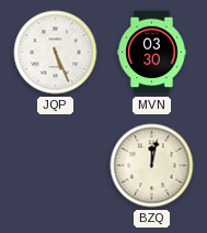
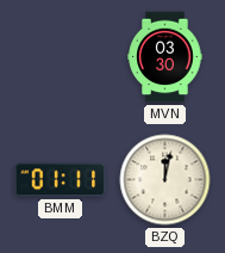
JQP: 5:26 -> none
BMM: none -> 01:11
